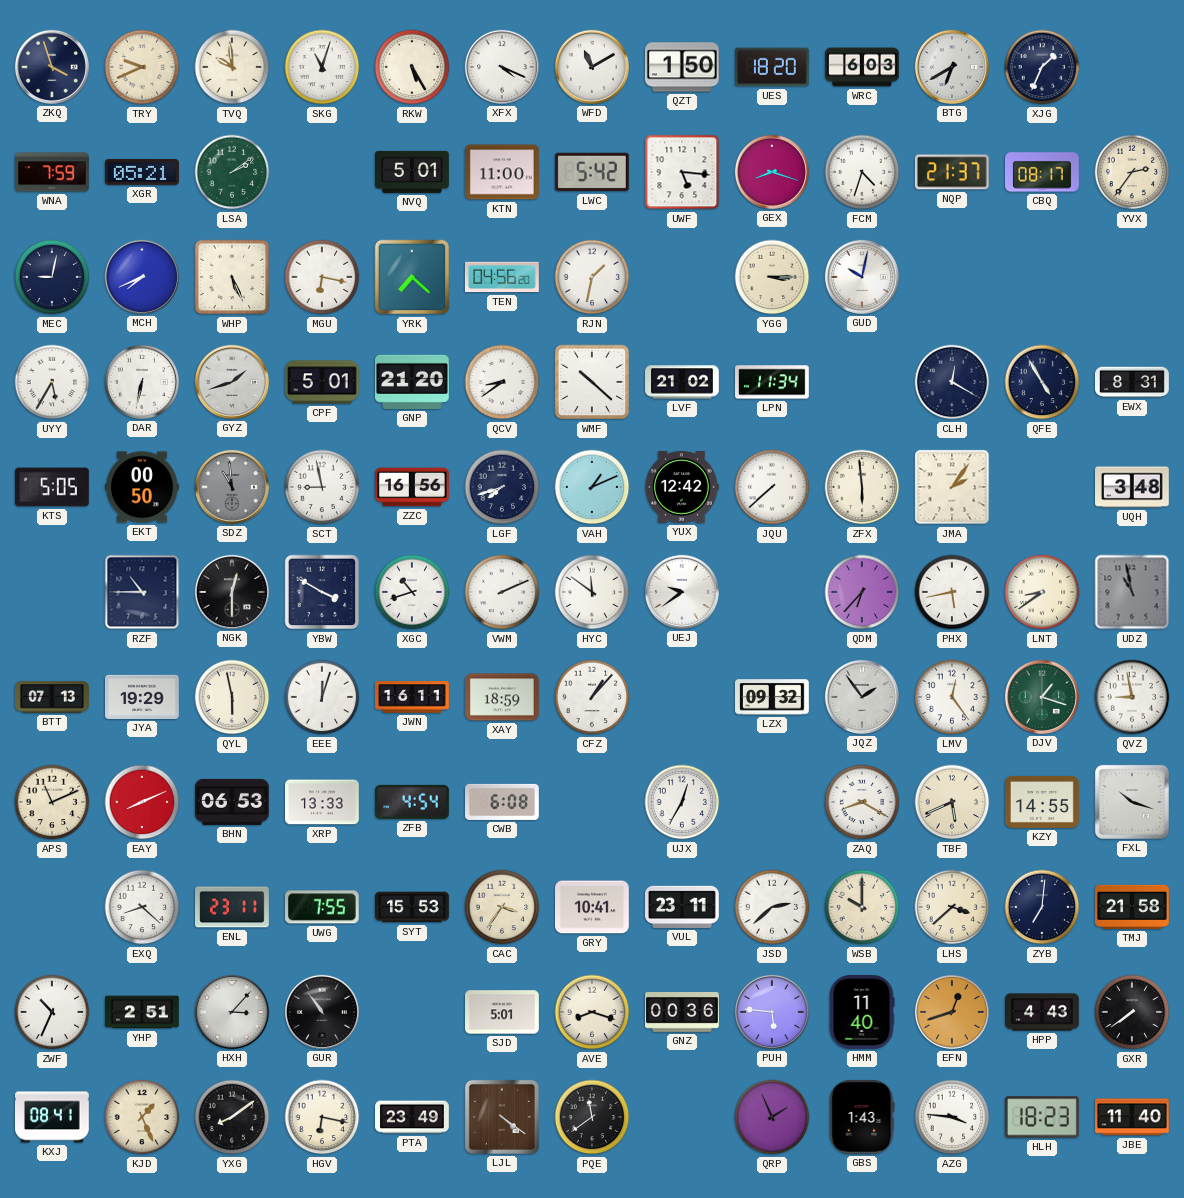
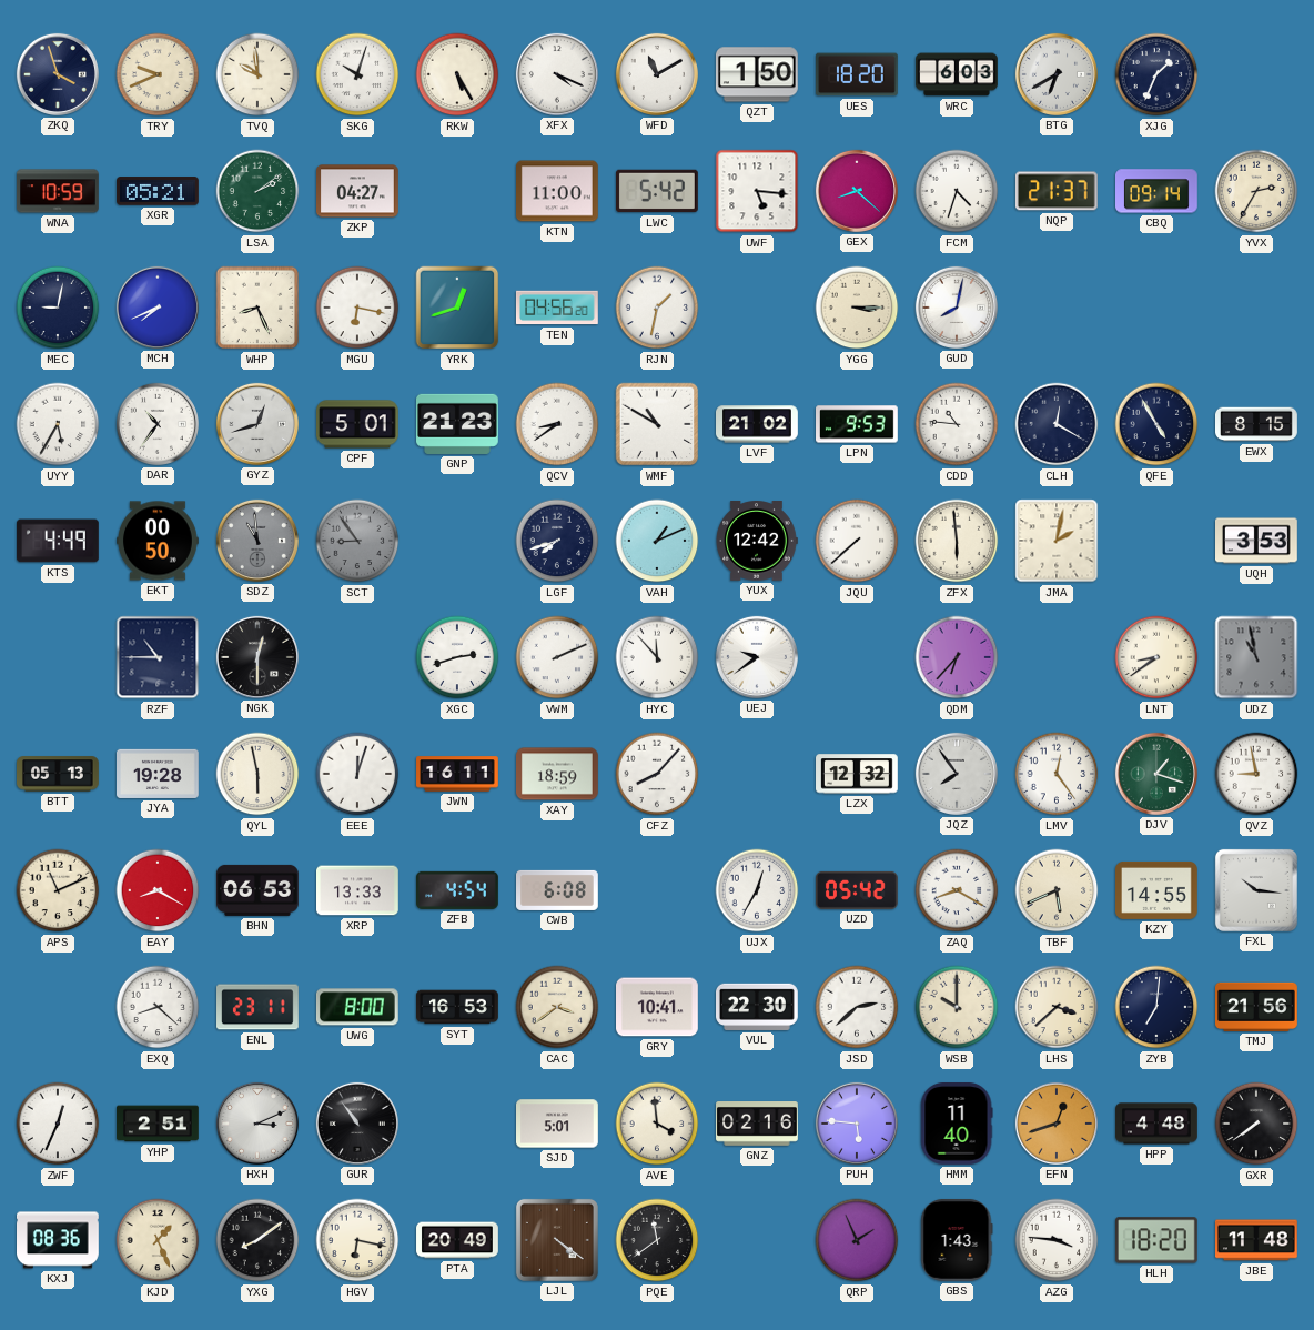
SKG: 11:03 -> 10:03
WNA: 7:59 -> 10:59
ZKP: none -> 04:27
NVQ: 5:01 -> none
GEX: 8:18 -> 8:22
CBQ: 08:17 -> 09:14
YVX: 2:36 -> 2:35
WHP: 5:26 -> 8:26
YRK: 7:22 -> 12:42
GUD: 10:02 -> 8:02
DAR: 6:32 -> 10:36
GYZ: 1:42 -> 12:42
GNP: 21:20 -> 21:23
WMF: 10:22 -> 10:50
LPN: 11:34 -> 9:53
CDD: none -> 10:46
EWX: 8:31 -> 8:15
KTS: 5:05 -> 4:49
SCT: 8:58 -> 8:54
SCT dial: white -> grey
ZZC: 16:56 -> none
JMA: 2:06 -> 2:02
UQH: 3:48 -> 3:53
YBW: 3:50 -> none
XGC: 10:42 -> 2:42
HYC: 11:51 -> 11:53
PHX: 5:43 -> none
BTT: 07:13 -> 05:13
JYA: 19:29 -> 19:28
CFZ: 1:07 -> 8:07
LZX: 09:32 -> 12:32
JQZ: 1:54 -> 7:54
EAY: 8:11 -> 8:20
UZD: none -> 05:42
FXL: 10:18 -> 10:16
UWG: 7:55 -> 8:00
SYT: 15:53 -> 16:53
CAC: 3:36 -> 3:39
VUL: 23:11 -> 22:30
TMJ: 21:58 -> 21:56
ZWF: 10:34 -> 12:34
HXH: 3:07 -> 3:11
AVE: 8:18 -> 3:59
GNZ: 00:36 -> 02:16
HPP: 4:43 -> 4:48
KXJ: 08:41 -> 08:36
PTA: 23:49 -> 20:49
HLH: 18:23 -> 18:20
JBE: 11:40 -> 11:48
